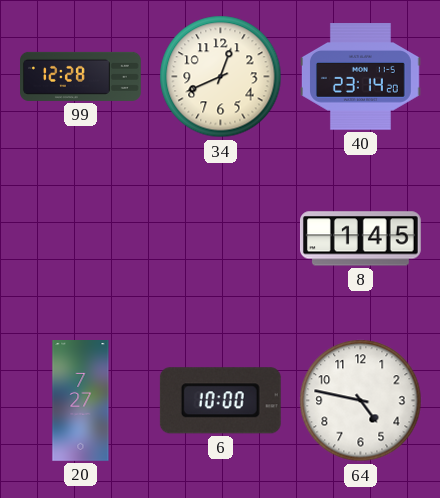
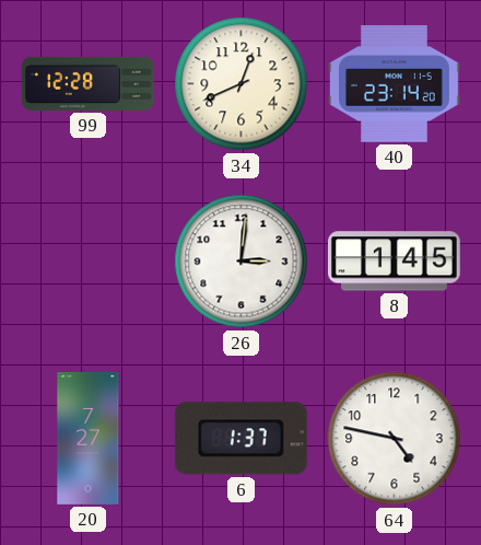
26: none -> 3:01
6: 10:00 -> 1:37
